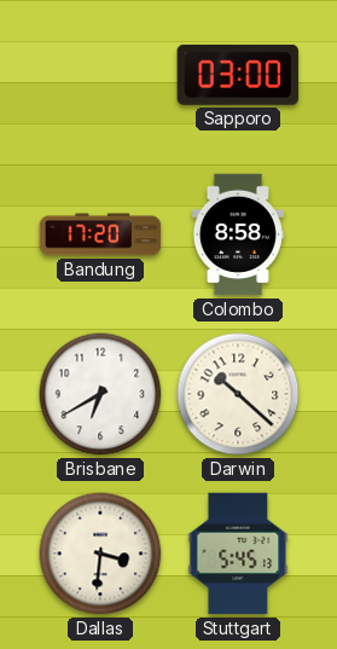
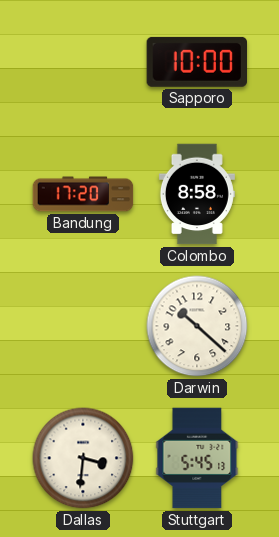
Sapporo: 03:00 -> 10:00
Brisbane: 6:40 -> none
